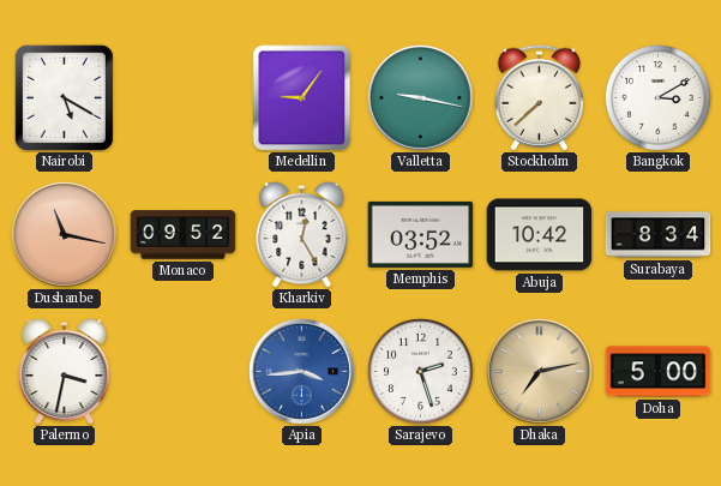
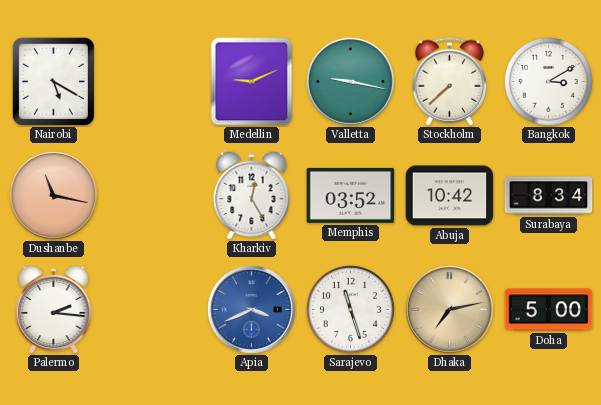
Medellin: 9:06 -> 9:11
Monaco: 09:52 -> none
Palermo: 3:32 -> 2:16
Apia: 3:44 -> 3:41
Sarajevo: 2:27 -> 11:27
